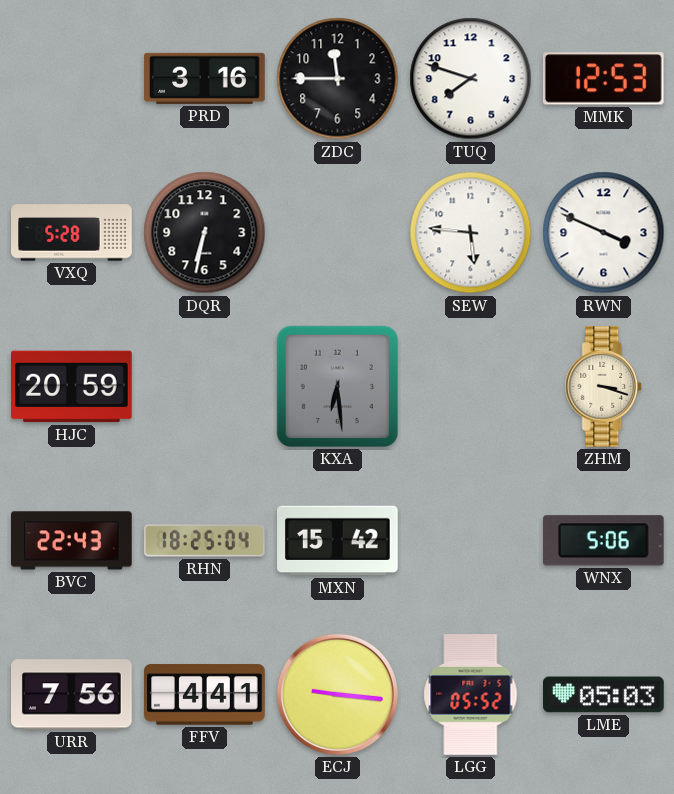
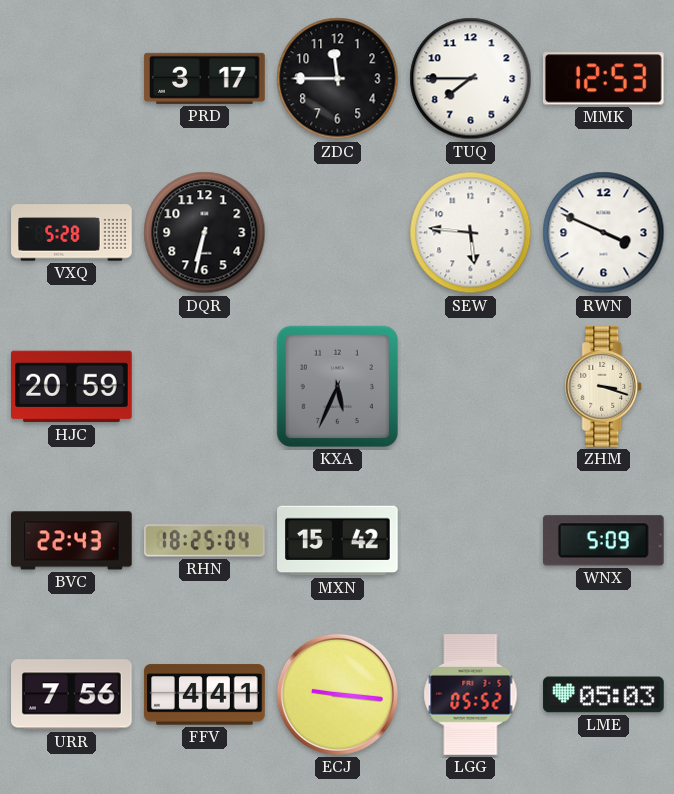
PRD: 3:16 -> 3:17
TUQ: 7:48 -> 7:45
KXA: 6:29 -> 5:34
WNX: 5:06 -> 5:09
